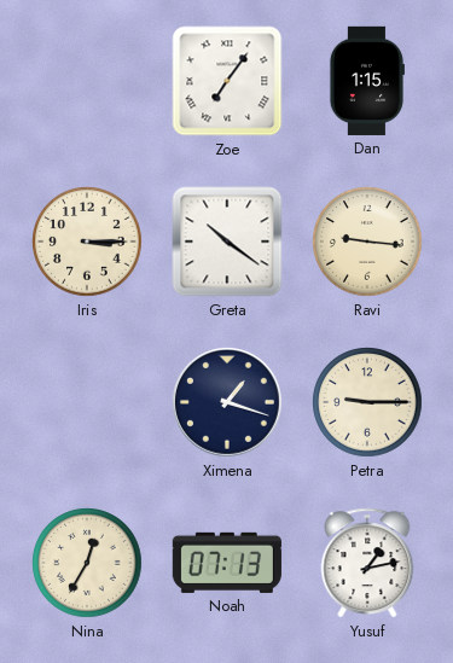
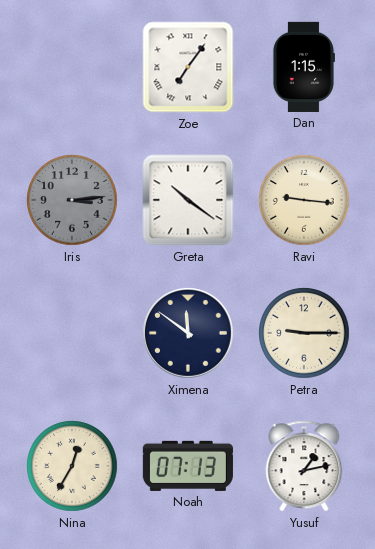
Iris: 3:15 -> 3:14
Iris dial: cream -> grey
Ximena: 1:18 -> 11:51
